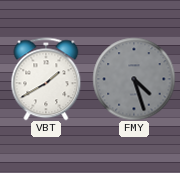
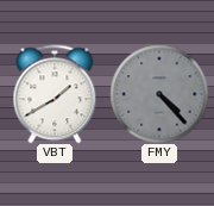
FMY: 4:27 -> 4:23
